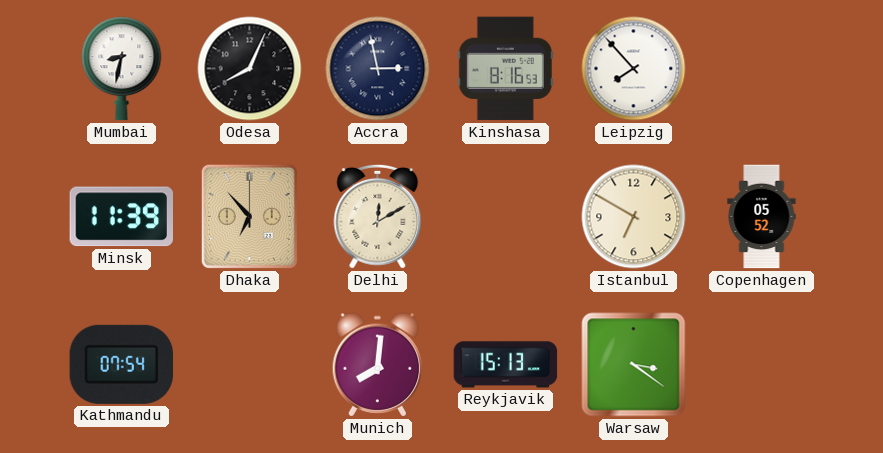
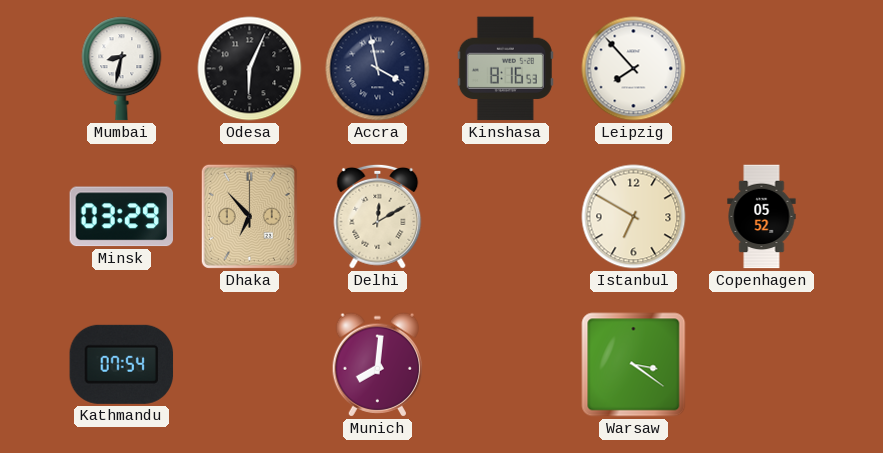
Odesa: 8:04 -> 6:04
Accra: 2:58 -> 3:58
Minsk: 11:39 -> 03:29
Reykjavik: 15:13 -> none
